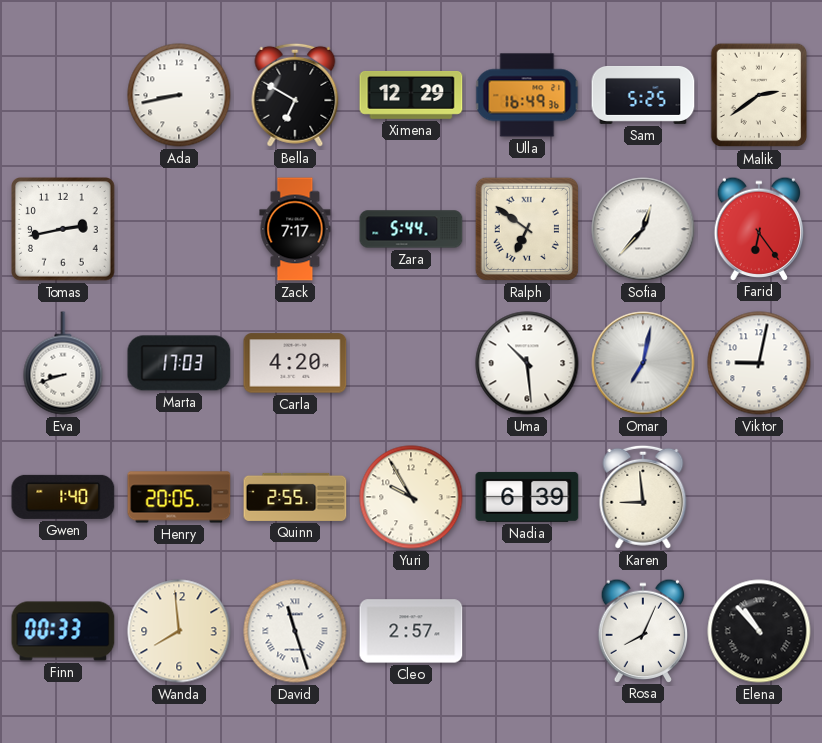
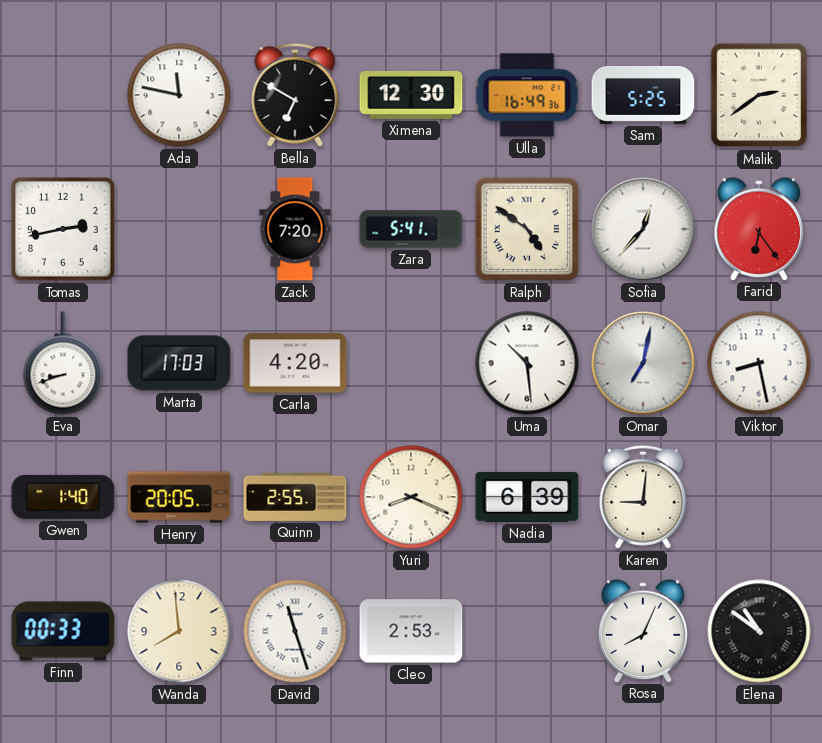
Ada: 8:43 -> 11:47
Ximena: 12:29 -> 12:30
Zack: 7:17 -> 7:20
Zara: 5:44 -> 5:41
Ralph: 6:51 -> 4:51
Viktor: 9:02 -> 8:28
Yuri: 9:55 -> 8:19
Karen: 8:59 -> 9:01
Cleo: 2:57 -> 2:53
Elena: 10:53 -> 10:51
